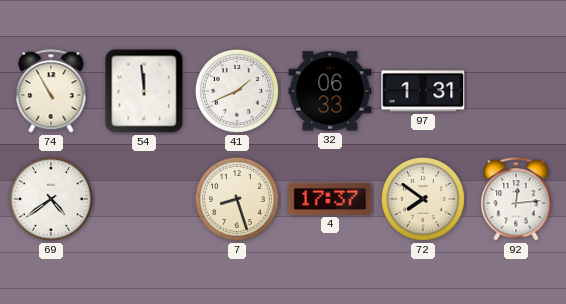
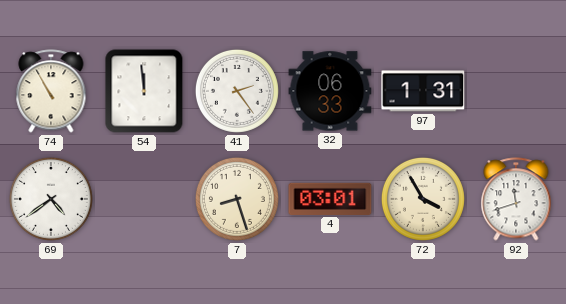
41: 1:41 -> 2:24
4: 17:37 -> 03:01
72: 7:51 -> 3:55
92: 12:14 -> 11:42
